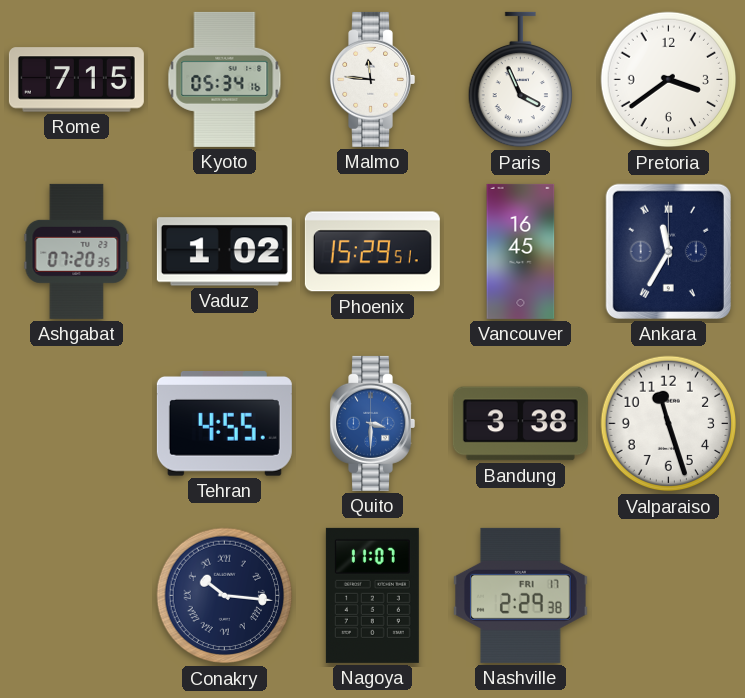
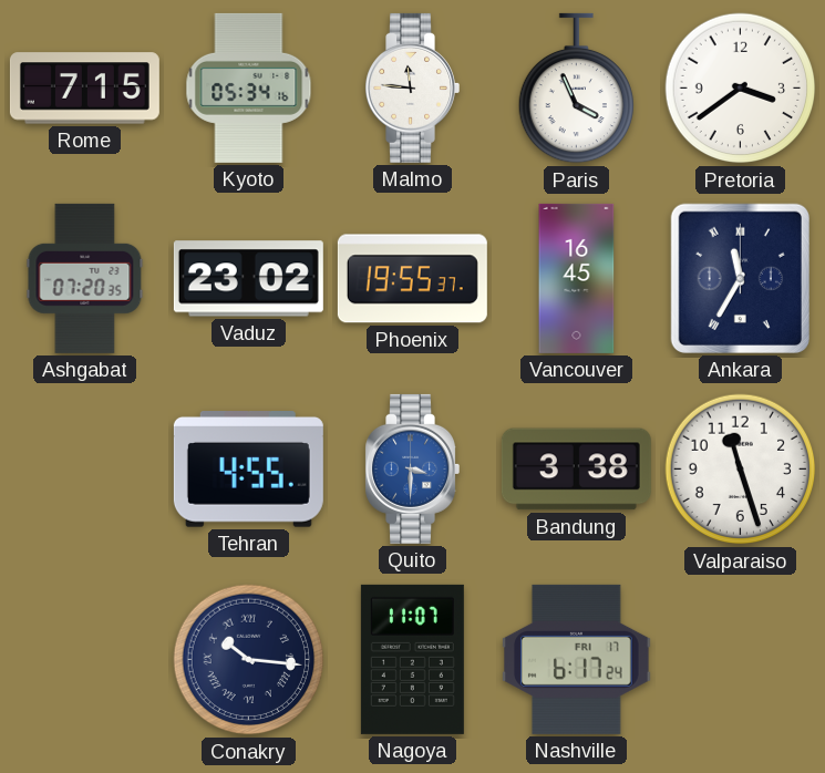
Vaduz: 1:02 -> 23:02
Phoenix: 15:29 -> 19:55
Nashville: 2:29 -> 6:17
